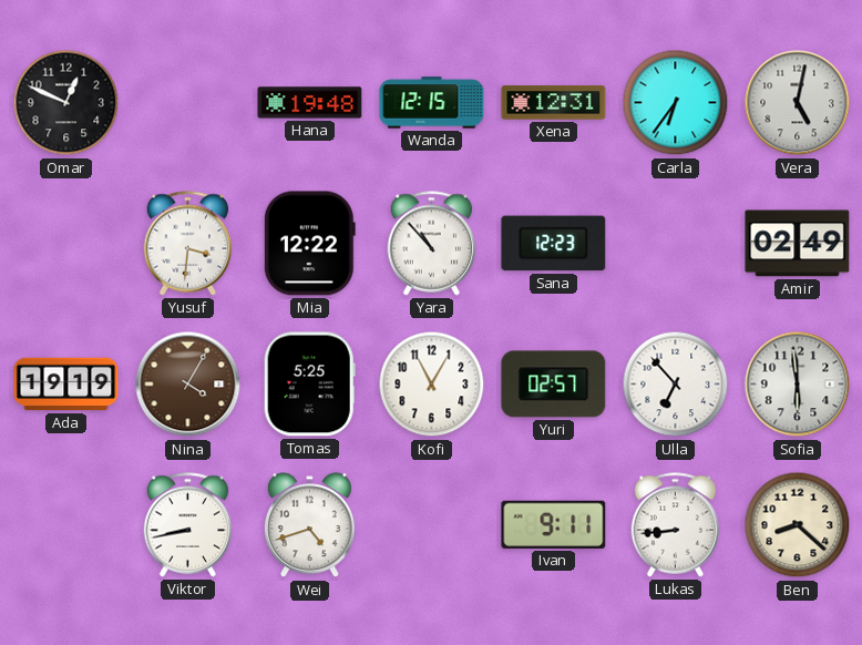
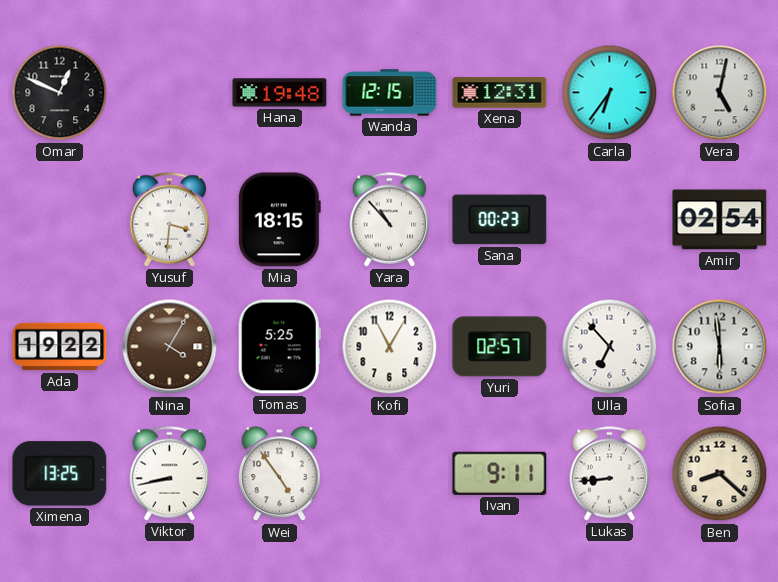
Mia: 12:22 -> 18:15
Sana: 12:23 -> 00:23
Amir: 02:49 -> 02:54
Ada: 19:19 -> 19:22
Ximena: none -> 13:25
Wei: 4:42 -> 4:54
